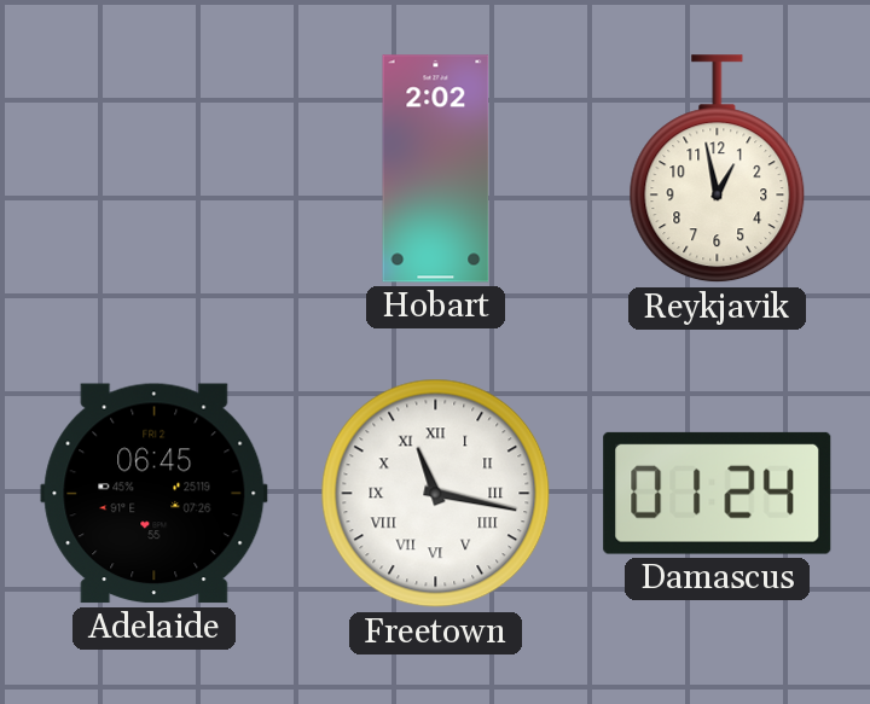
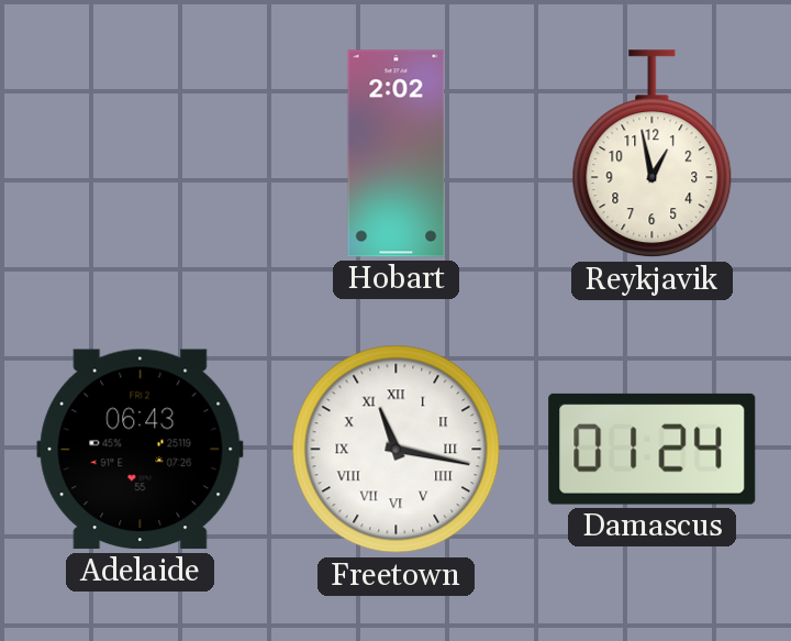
Adelaide: 06:45 -> 06:43
